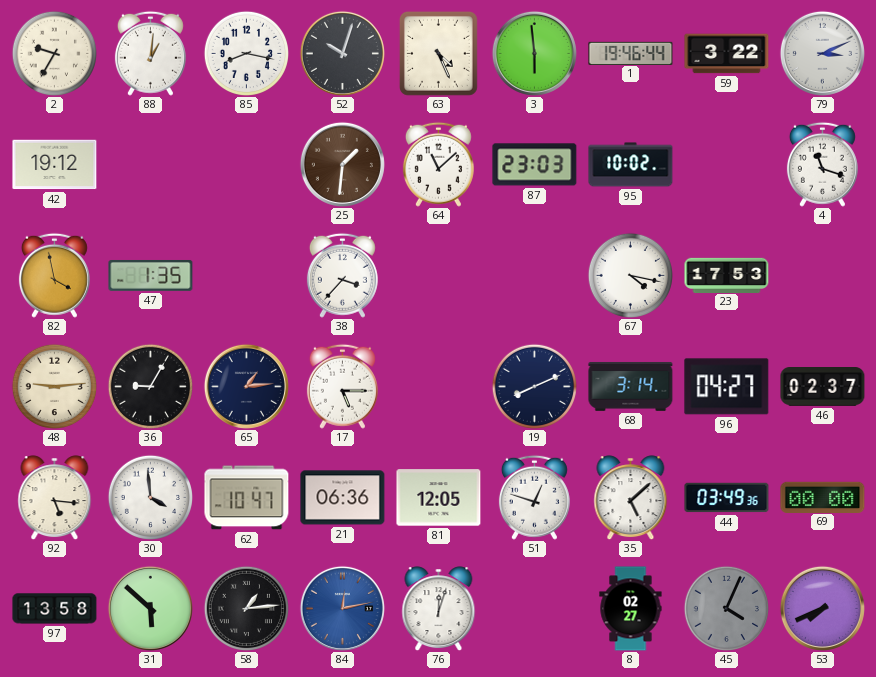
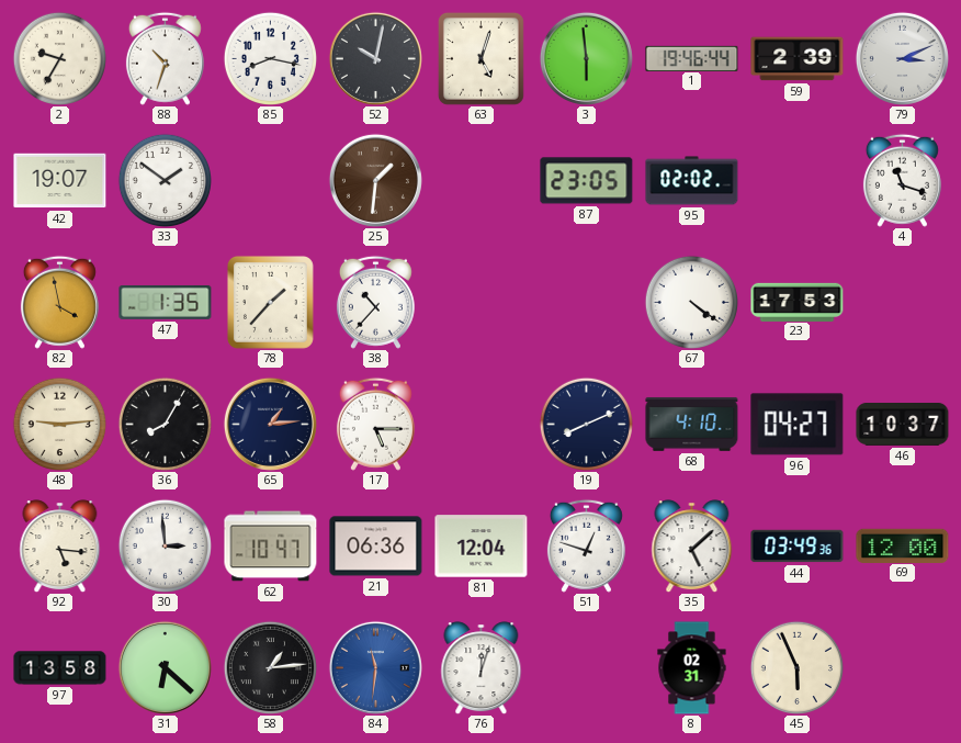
88: 1:01 -> 10:33
52: 10:03 -> 10:02
63: 4:26 -> 5:03
59: 3:22 -> 2:39
42: 19:12 -> 19:07
33: none -> 1:51
64: 11:08 -> none
87: 23:03 -> 23:05
95: 10:02 -> 02:02
78: none -> 1:37
38: 3:37 -> 10:37
67: 4:17 -> 4:21
36: 9:05 -> 8:05
68: 3:14 -> 4:10
46: 02:37 -> 10:37
30: 3:59 -> 2:59
81: 12:05 -> 12:04
69: 00:00 -> 12:00
31: 5:52 -> 6:22
84: 12:13 -> 11:31
8: 02:27 -> 02:31
45: 4:04 -> 5:56
45 dial: grey -> cream
53: 7:41 -> none
